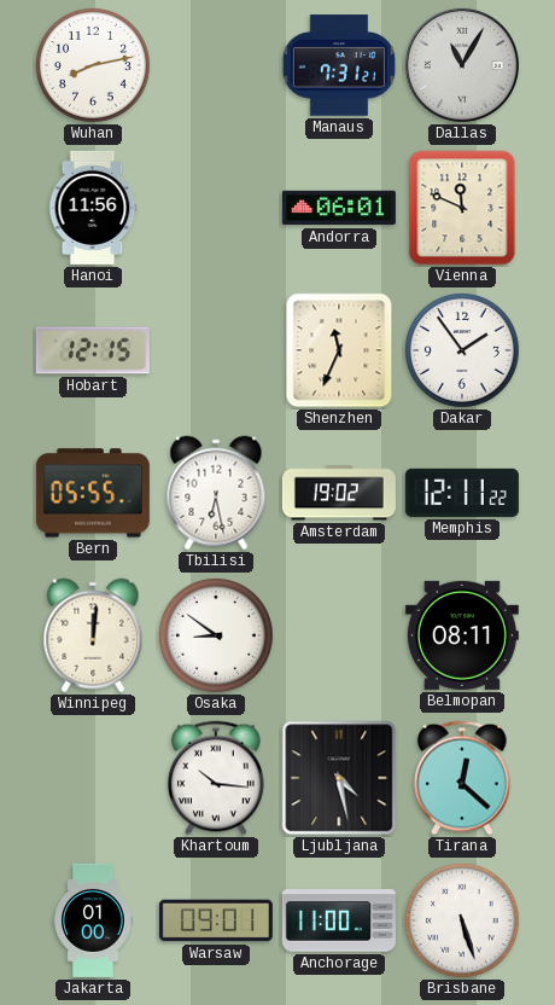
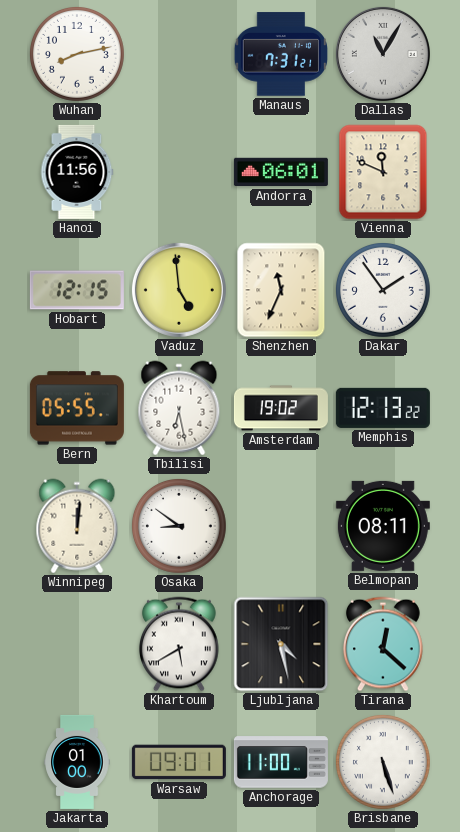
Vaduz: none -> 4:59
Memphis: 12:11 -> 12:13
Khartoum: 10:16 -> 5:40
